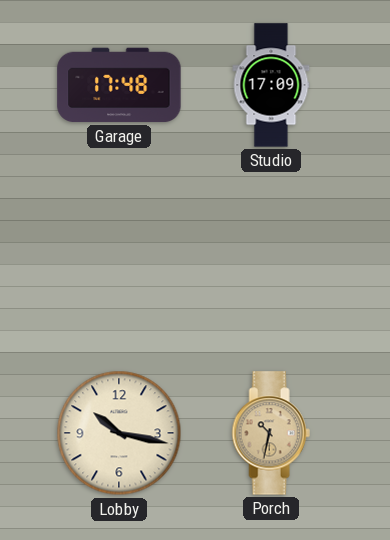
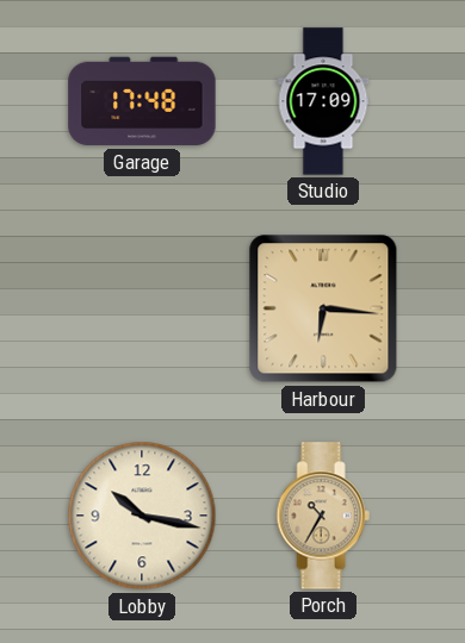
Harbour: none -> 6:16
Porch: 10:32 -> 10:35
